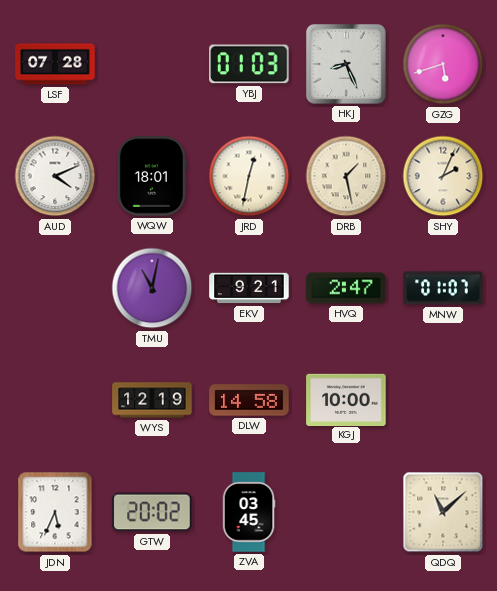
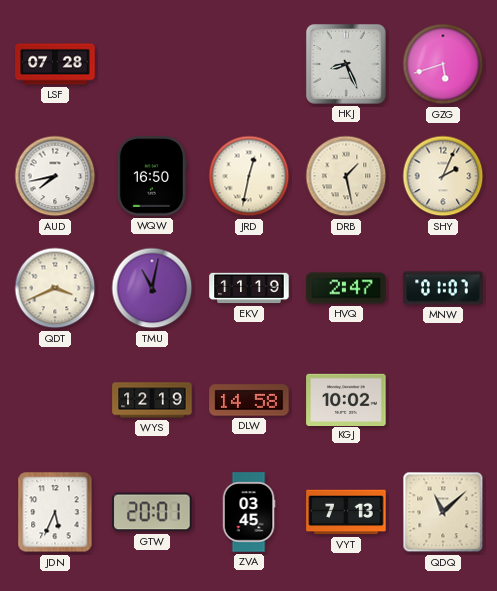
YBJ: 01:03 -> none
AUD: 4:11 -> 7:43
WQW: 18:01 -> 16:50
QDT: none -> 3:41
EKV: 9:21 -> 11:19
KGJ: 10:00 -> 10:02
GTW: 20:02 -> 20:01
VYT: none -> 7:13
